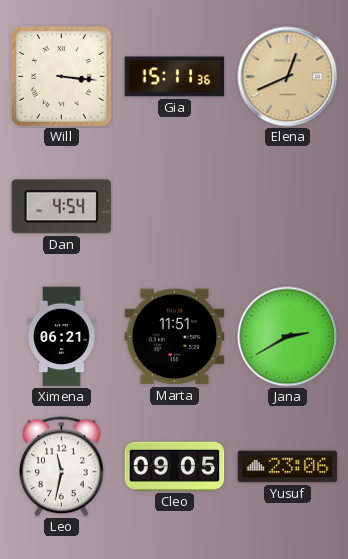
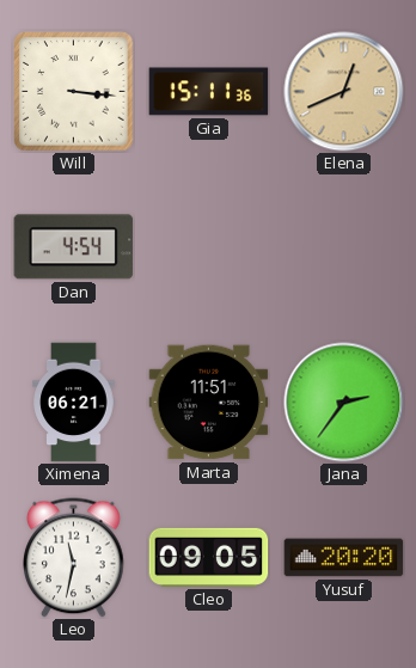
Jana: 2:40 -> 2:36
Yusuf: 23:06 -> 20:20
